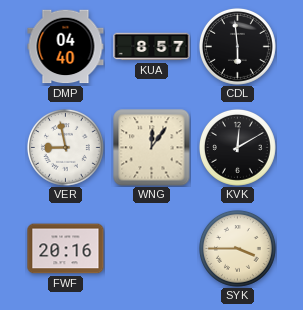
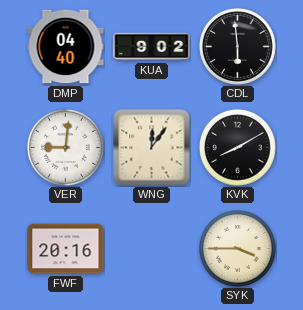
KUA: 8:57 -> 9:02
VER: 8:58 -> 9:01
KVK: 12:10 -> 8:10
